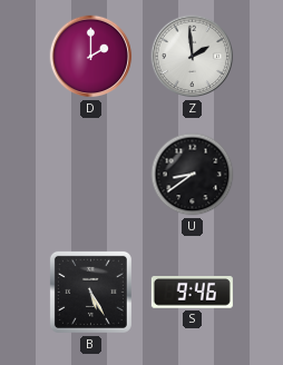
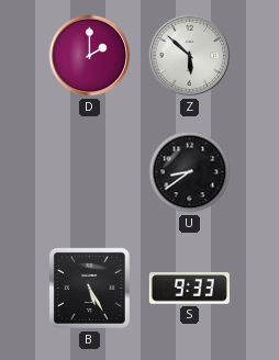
Z: 1:59 -> 5:52
S: 9:46 -> 9:33
